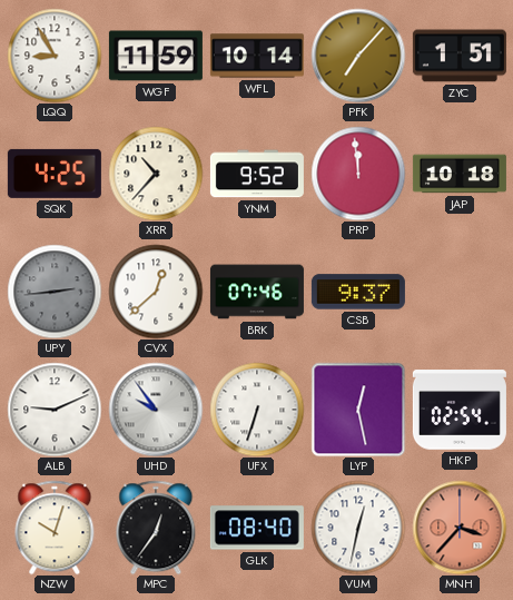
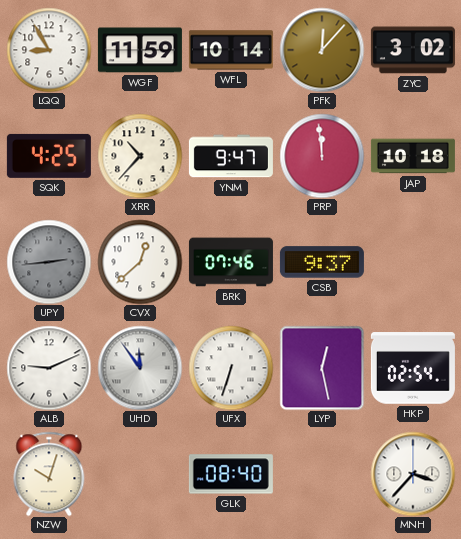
PFK: 7:07 -> 12:07
ZYC: 1:51 -> 3:02
YNM: 9:52 -> 9:47
UHD: 9:54 -> 11:54
MPC: 12:36 -> none
VUM: 12:32 -> none
MNH dial: salmon -> white
